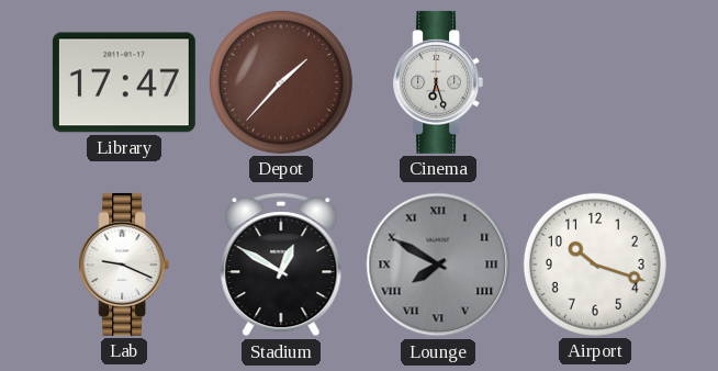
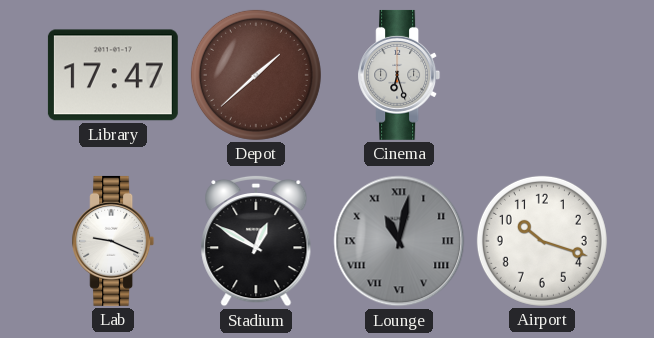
Depot: 1:37 -> 1:38
Lounge: 7:50 -> 11:02
